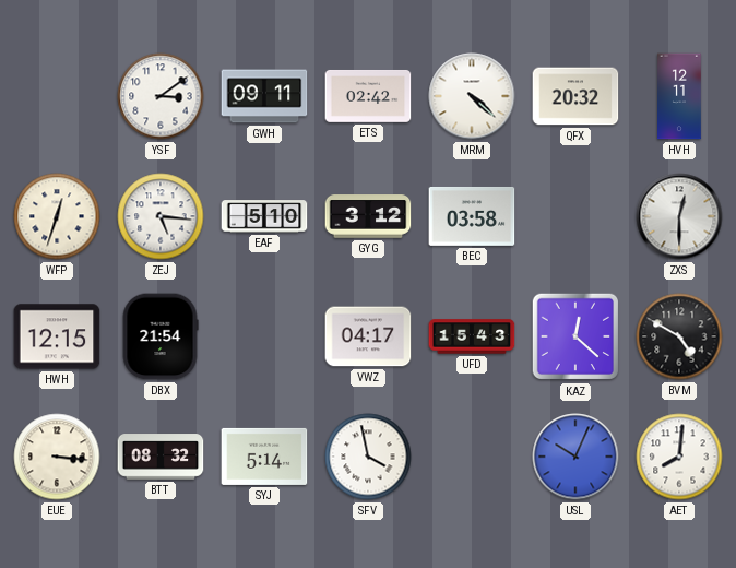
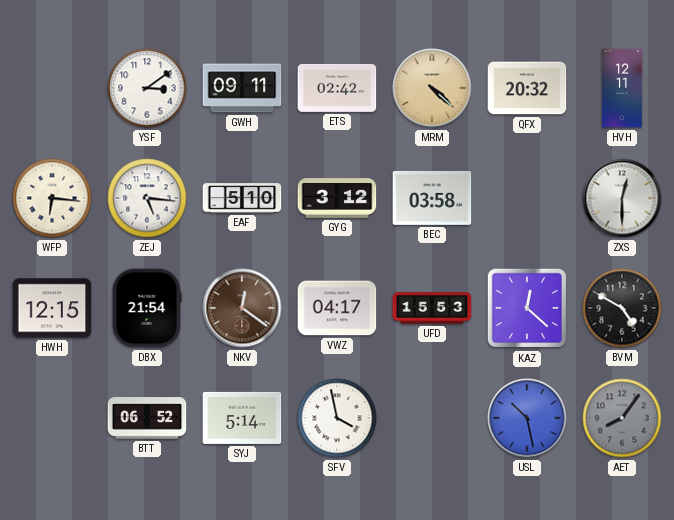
MRM dial: white -> champagne
WFP: 12:33 -> 6:16
NKV: none -> 12:21
UFD: 15:43 -> 15:53
EUE: 3:16 -> none
BTT: 08:32 -> 06:52
USL: 10:04 -> 10:28
AET: 8:01 -> 8:06
AET dial: white -> grey
